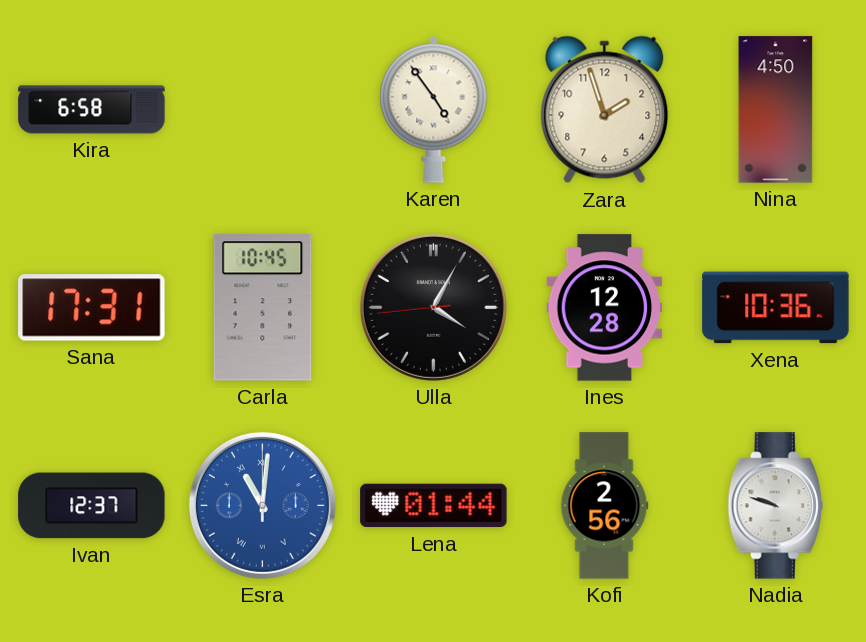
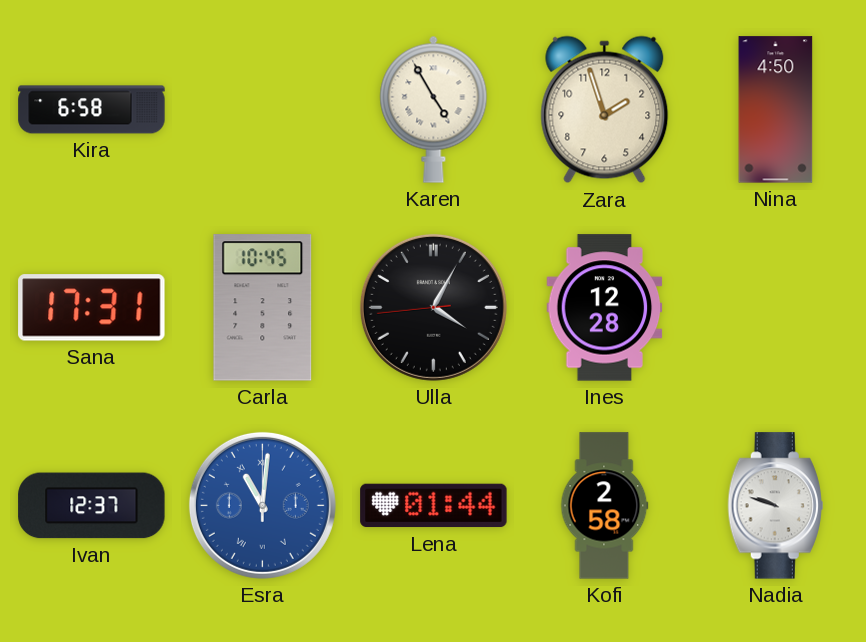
Karen: 4:54 -> 4:55
Xena: 10:36 -> none
Kofi: 2:56 -> 2:58
